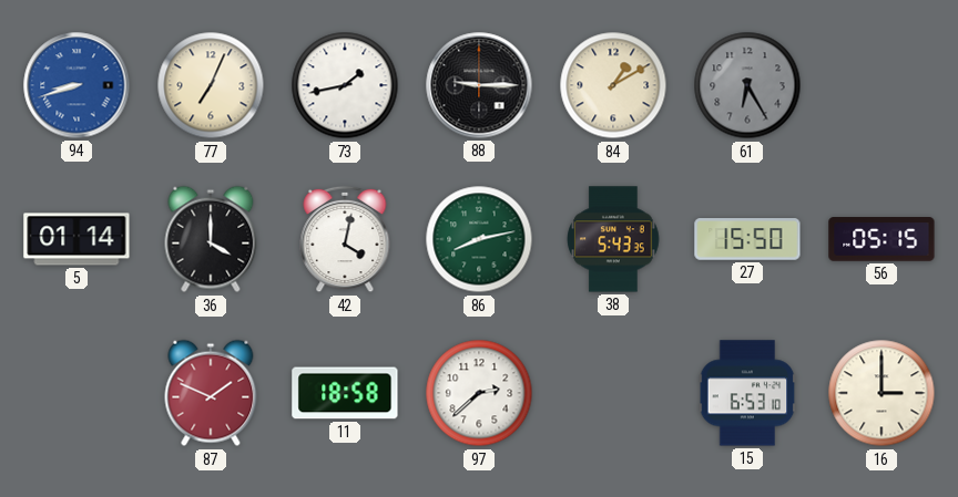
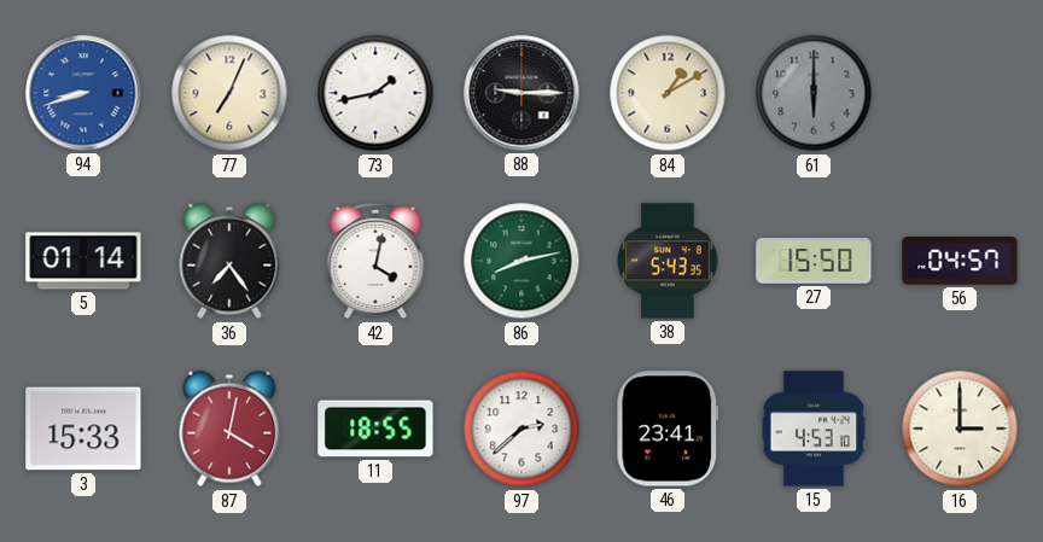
61: 6:25 -> 6:00
36: 4:00 -> 7:24
56: 05:15 -> 04:57
3: none -> 15:33
87: 1:49 -> 4:02
11: 18:58 -> 18:55
46: none -> 23:41
15: 6:53 -> 4:53
